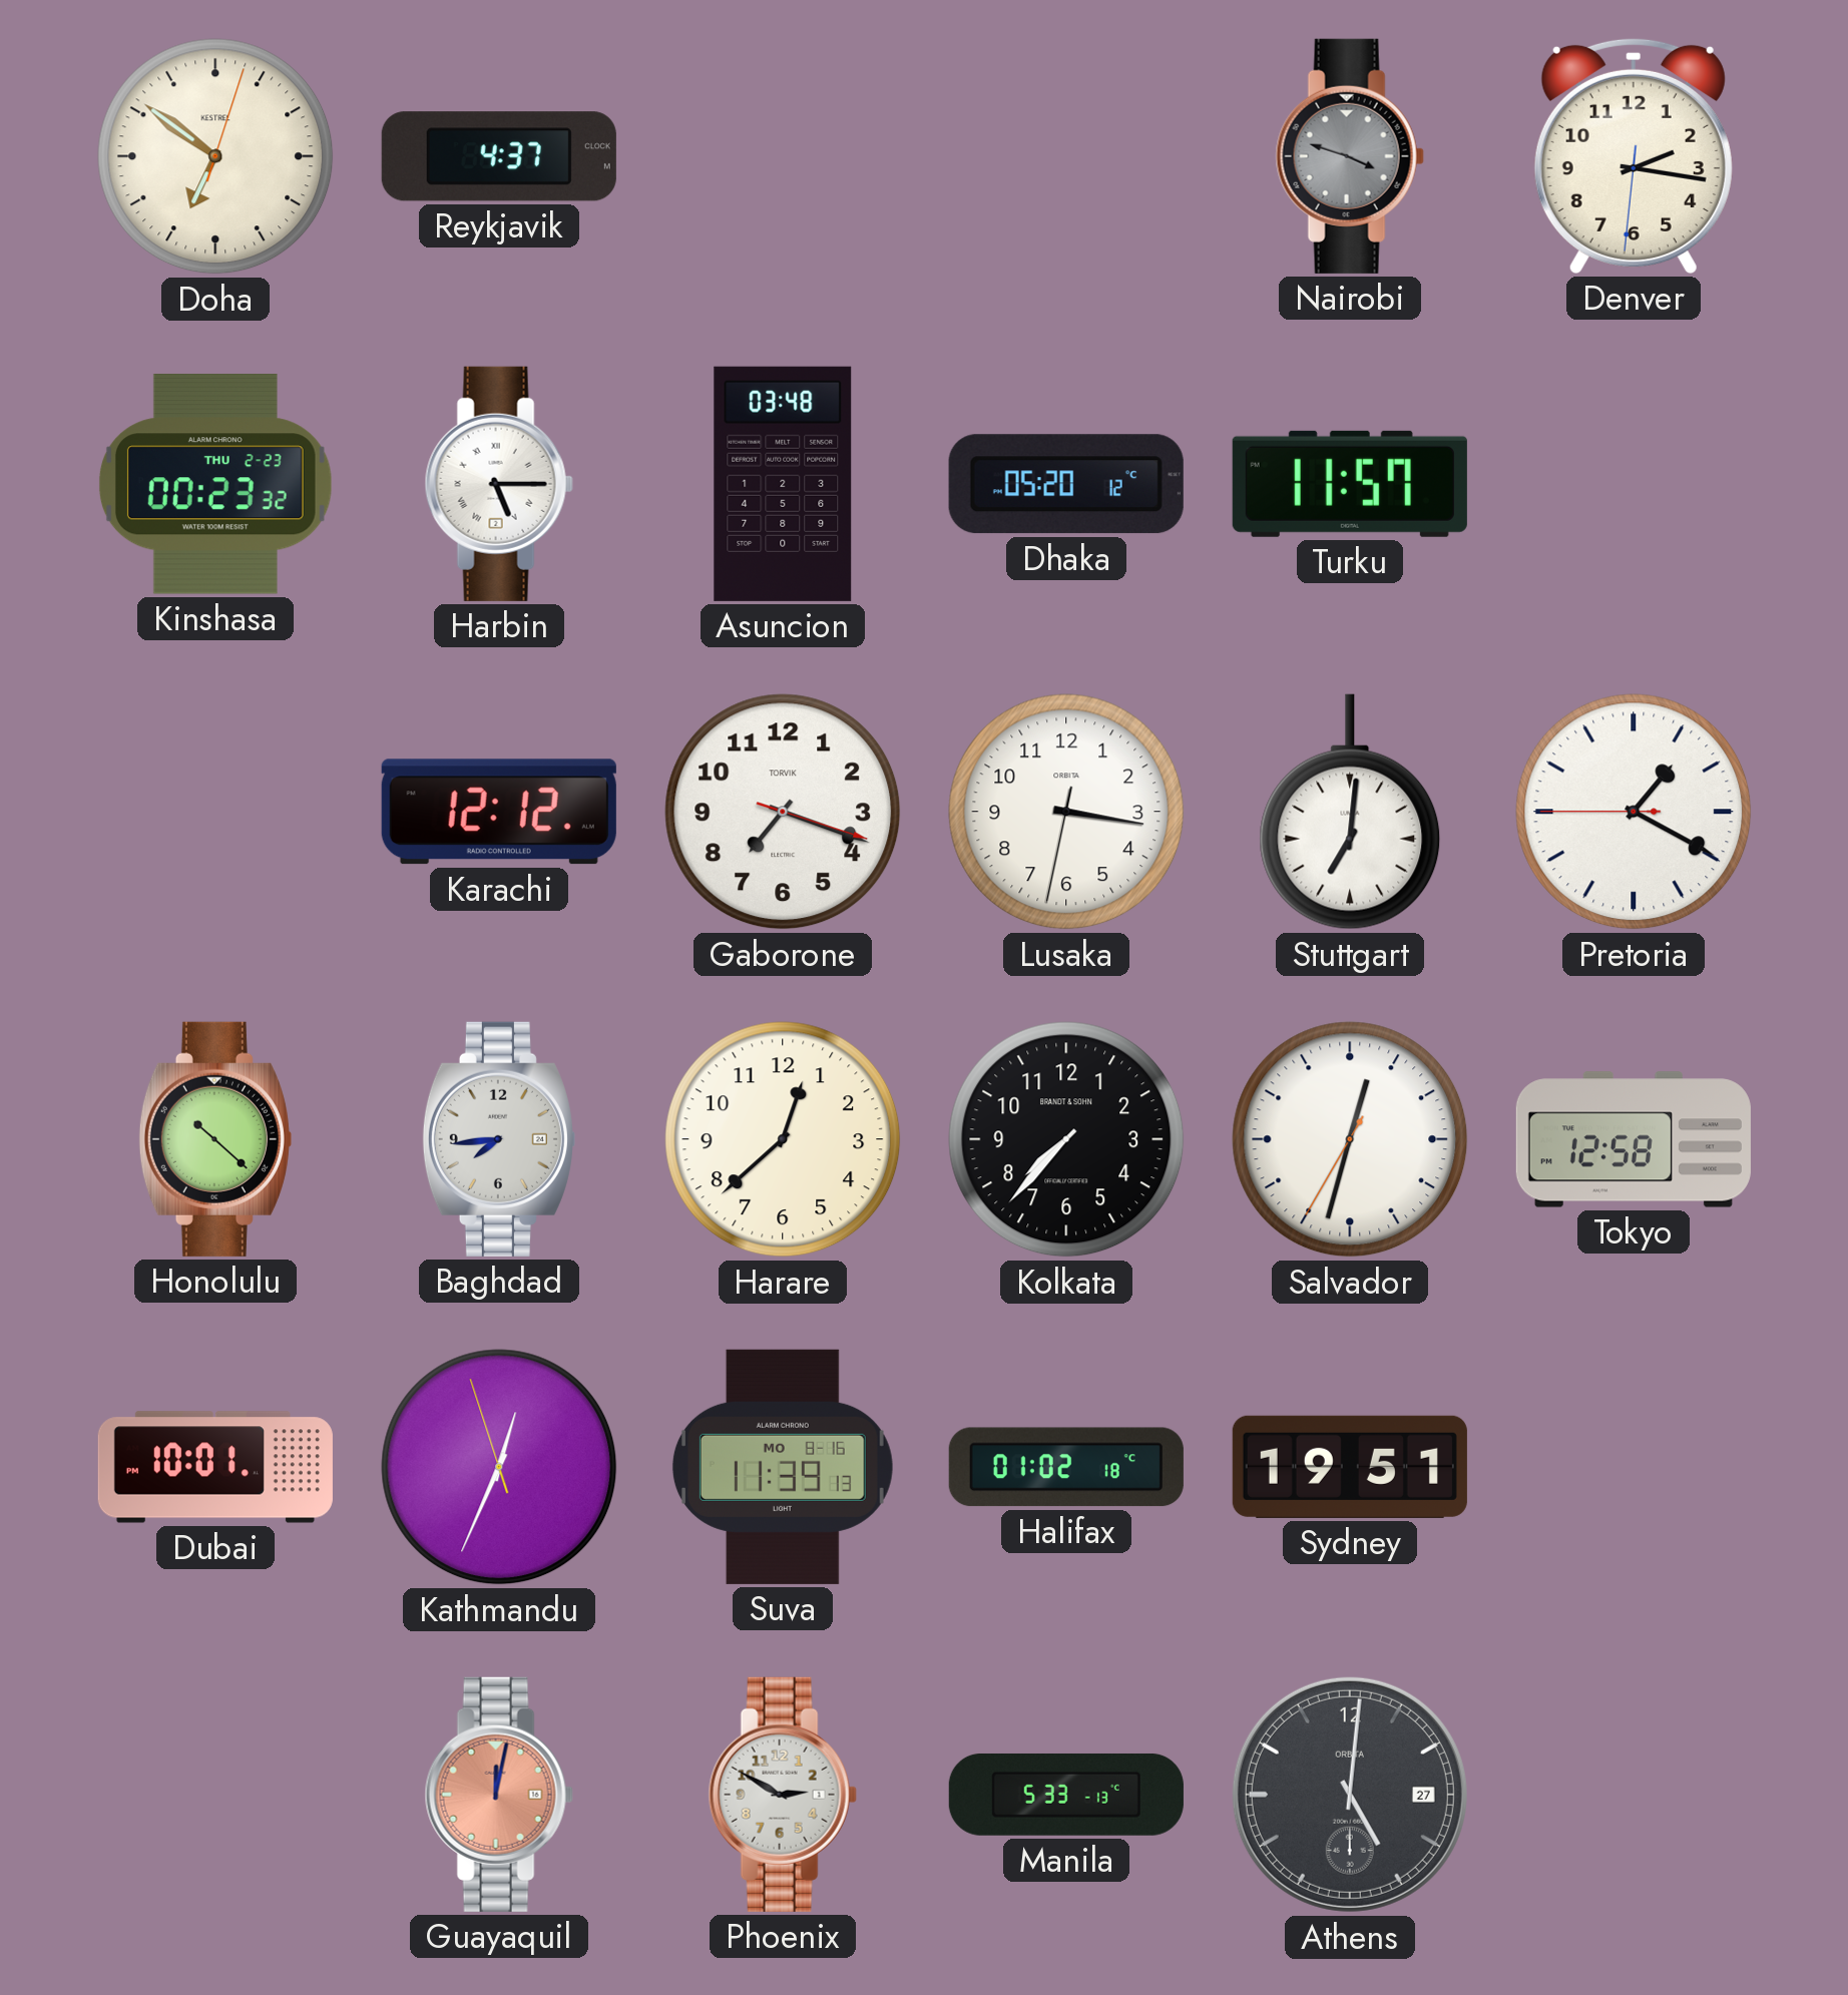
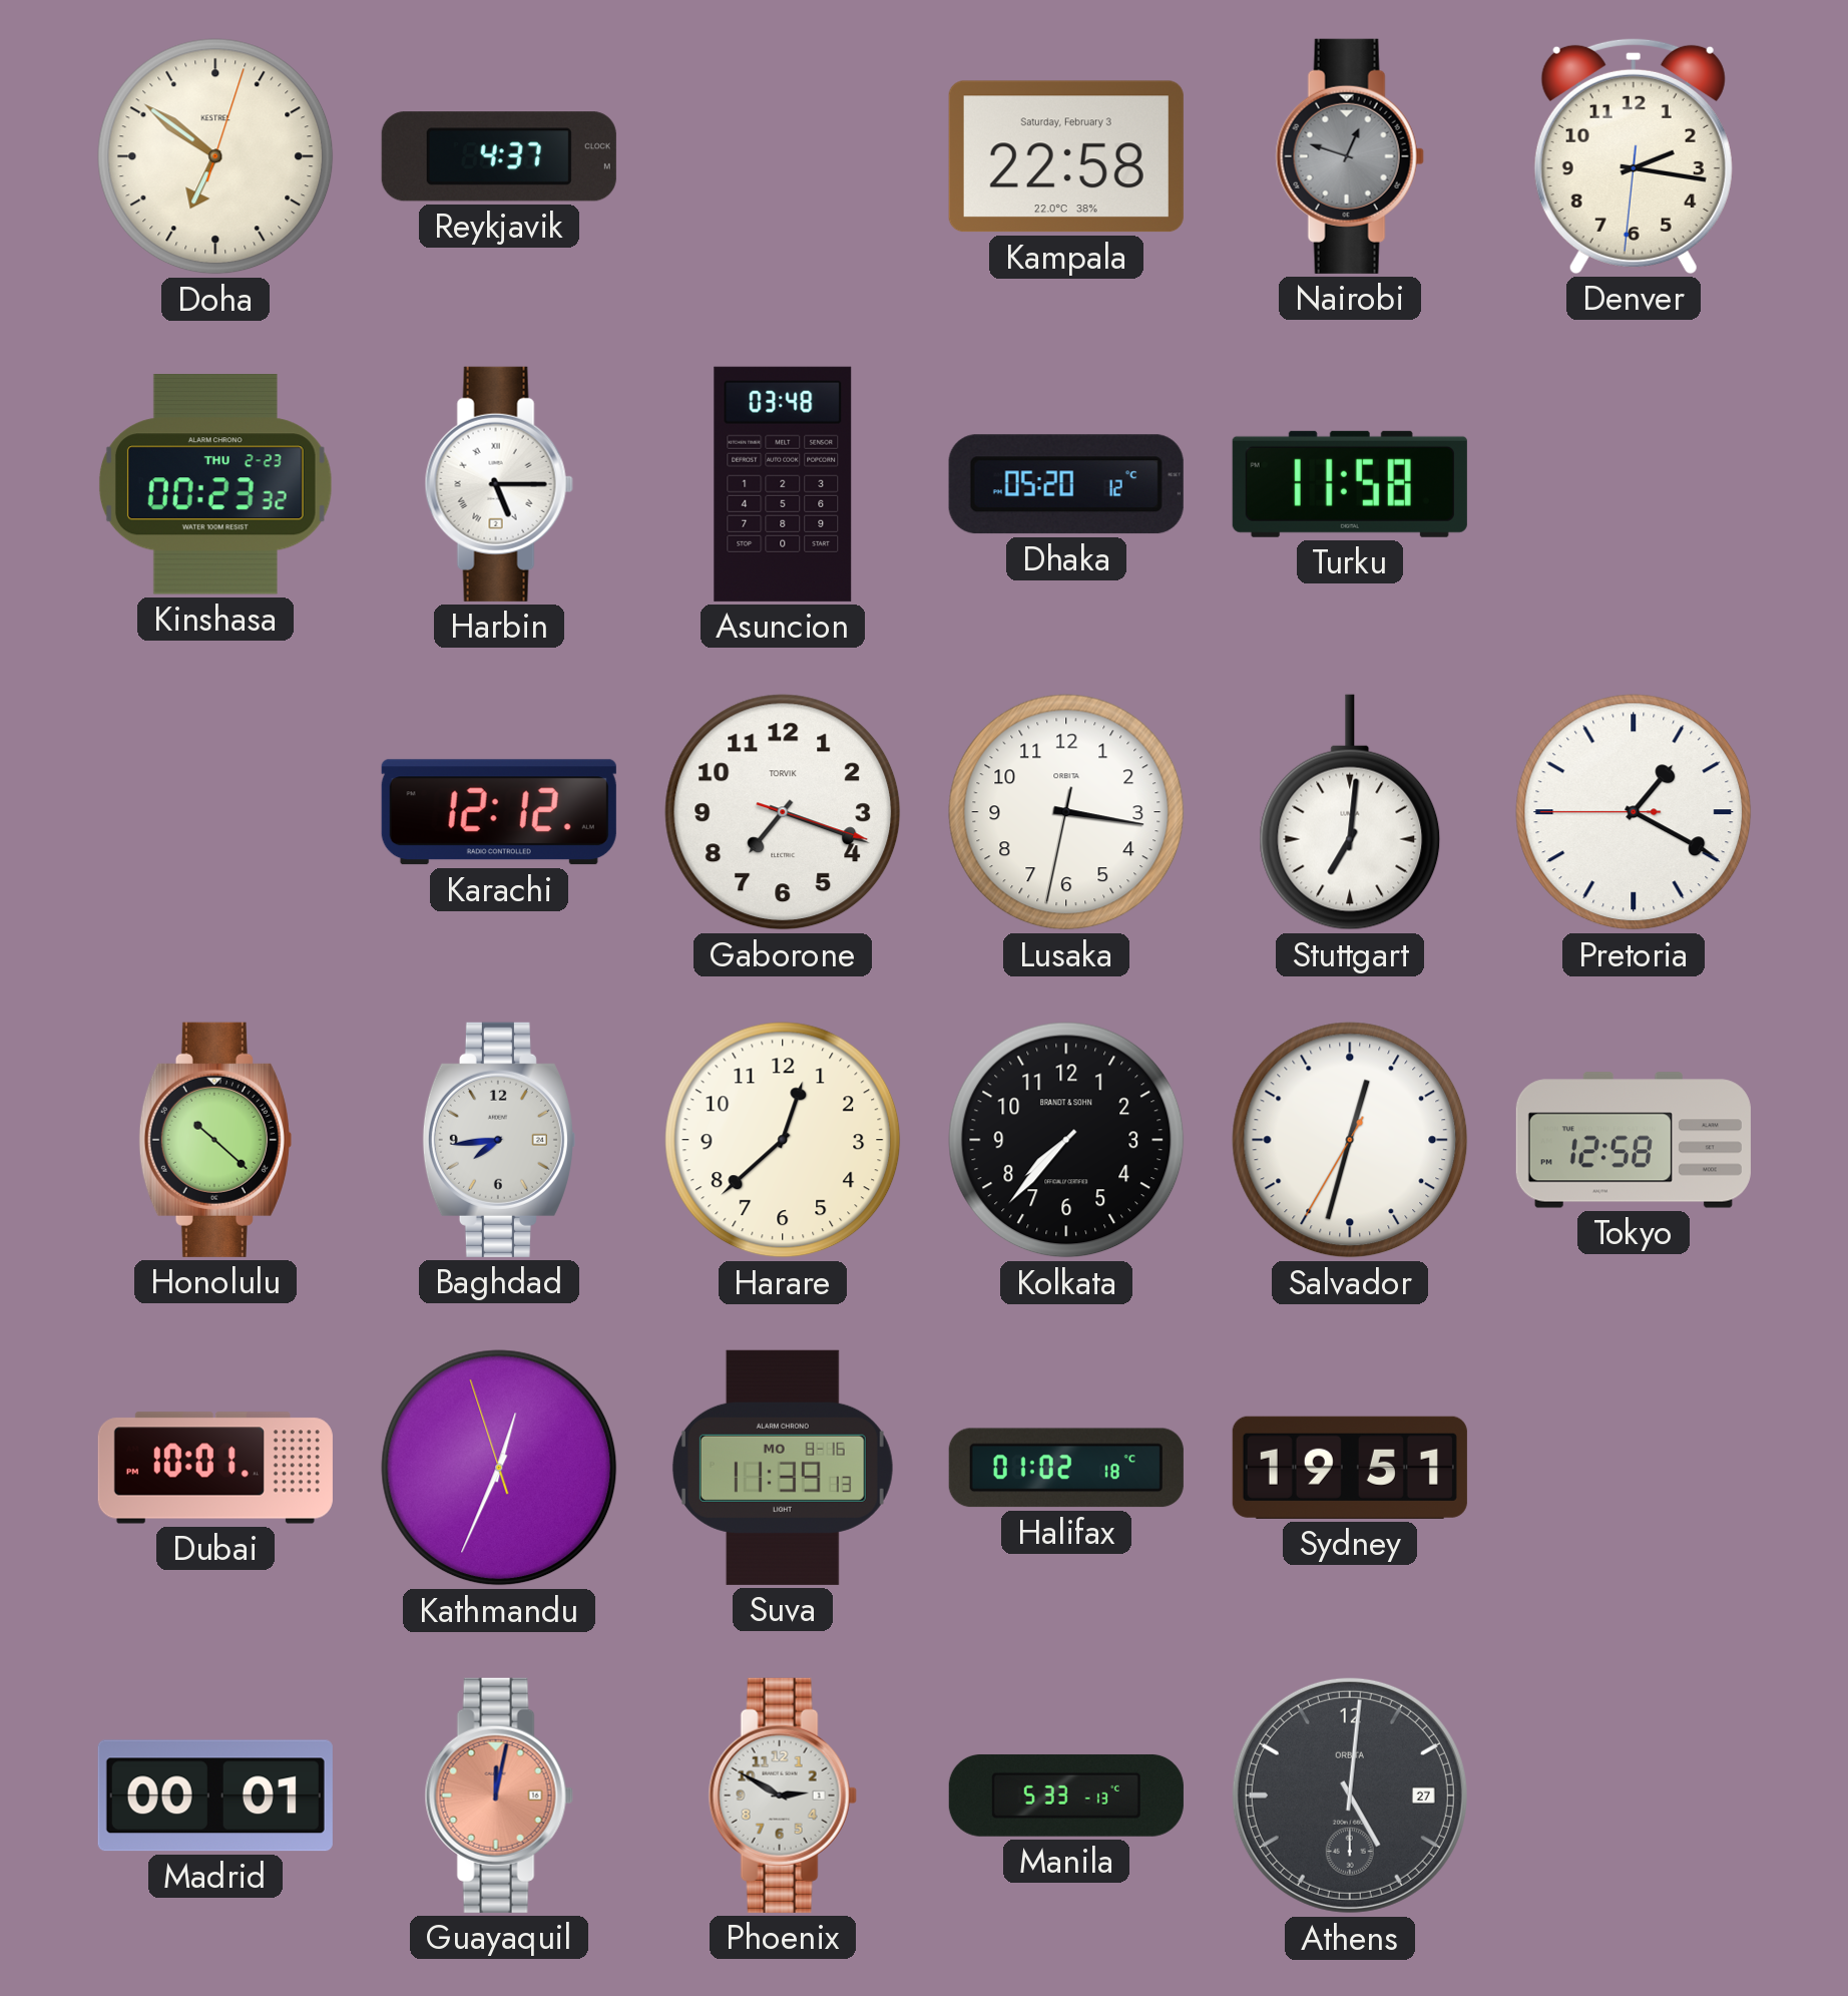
Kampala: none -> 22:58
Nairobi: 3:48 -> 12:48
Turku: 11:57 -> 11:58
Madrid: none -> 00:01
